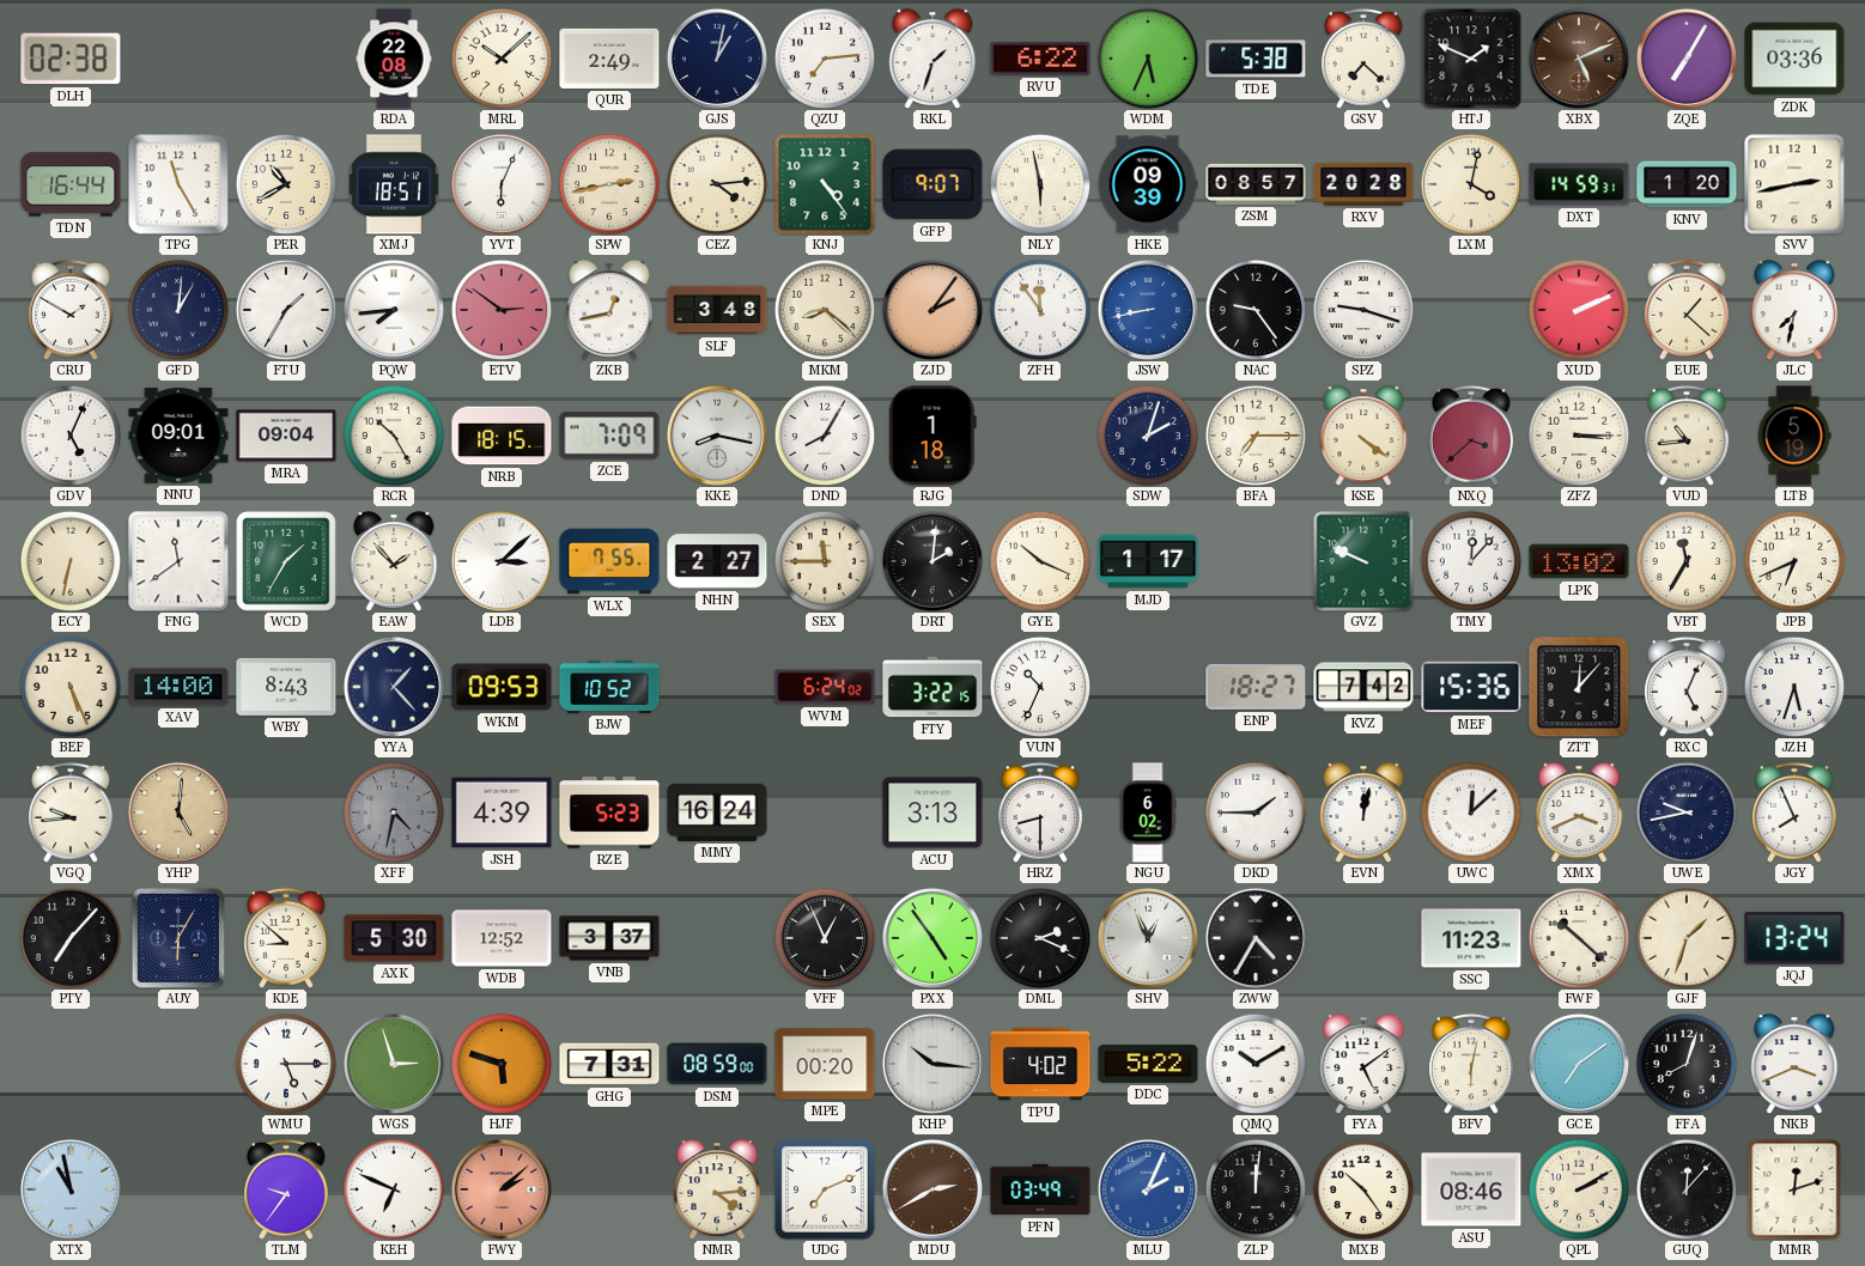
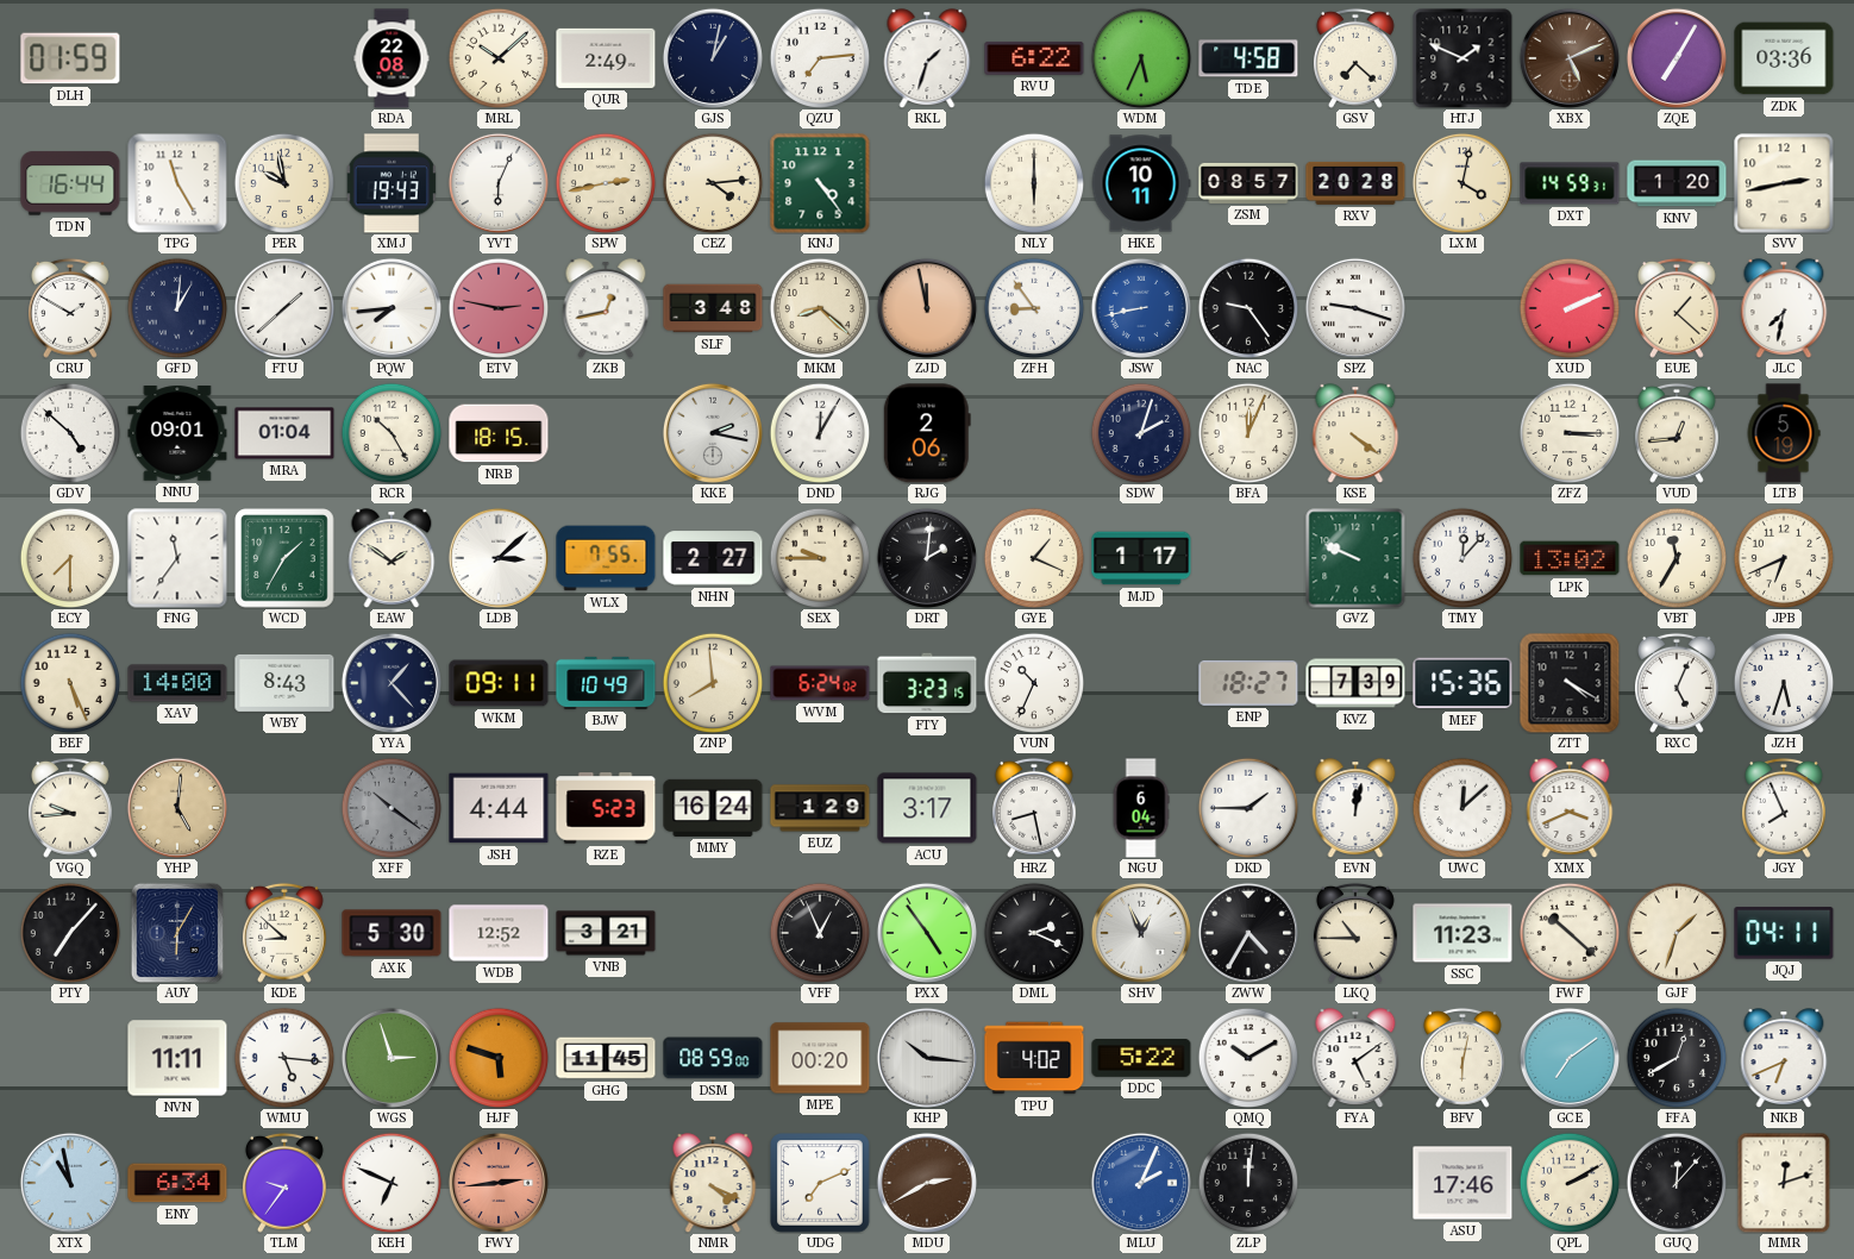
DLH: 02:38 -> 01:59
TDE: 5:38 -> 4:58
PER: 10:40 -> 9:58
XMJ: 18:51 -> 19:43
GFP: 9:07 -> none
NLY: 5:58 -> 6:00
HKE: 09:39 -> 10:11
FTU: 1:35 -> 1:38
ETV: 2:51 -> 2:47
ZJD: 2:06 -> 11:58
ZFH: 11:54 -> 8:54
GDV: 5:04 -> 4:52
MRA: 09:04 -> 01:04
ZCE: 7:09 -> none
KKE: 8:17 -> 2:17
DND: 8:05 -> 12:05
RJG: 1:18 -> 2:06
BFA: 7:15 -> 12:04
NXQ: 3:38 -> none
VUD: 10:44 -> 12:44
ECY: 6:32 -> 7:30
FNG: 11:39 -> 11:36
EAW: 1:53 -> 1:51
SEX: 11:45 -> 9:45
GYE: 10:19 -> 1:19
WKM: 09:53 -> 09:11
BJW: 10:52 -> 10:49
ZNP: none -> 7:59
FTY: 3:22 -> 3:23
KVZ: 7:42 -> 7:39
ZTT: 12:07 -> 4:20
XFF: 4:32 -> 10:21
JSH: 4:39 -> 4:44
EUZ: none -> 1:29
ACU: 3:13 -> 3:17
HRZ: 8:30 -> 8:28
NGU: 6:02 -> 6:04
UWE: 9:43 -> none
VNB: 3:37 -> 3:21
LKQ: none -> 10:45
JQJ: 13:24 -> 04:11
NVN: none -> 11:11
WMU: 5:15 -> 5:16
GHG: 7:31 -> 11:45
FFA: 8:03 -> 12:40
NKB: 3:41 -> 6:41
ENY: none -> 6:34
FWY: 2:08 -> 2:44
NMR: 4:14 -> 4:19
PFN: 03:49 -> none
MXB: 10:24 -> none
ASU: 08:46 -> 17:46
